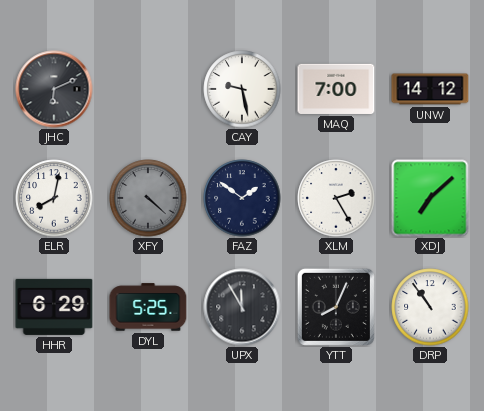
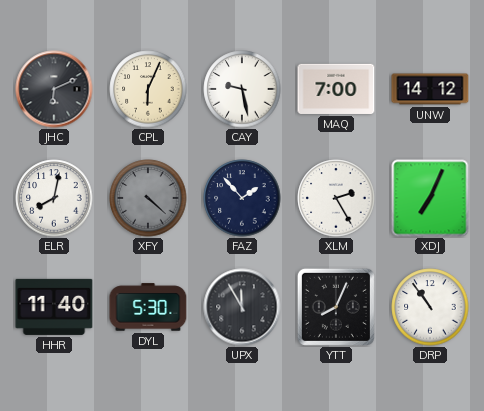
CPL: none -> 6:04
FAZ: 1:51 -> 1:53
XDJ: 7:08 -> 7:04
HHR: 6:29 -> 11:40
DYL: 5:25 -> 5:30
